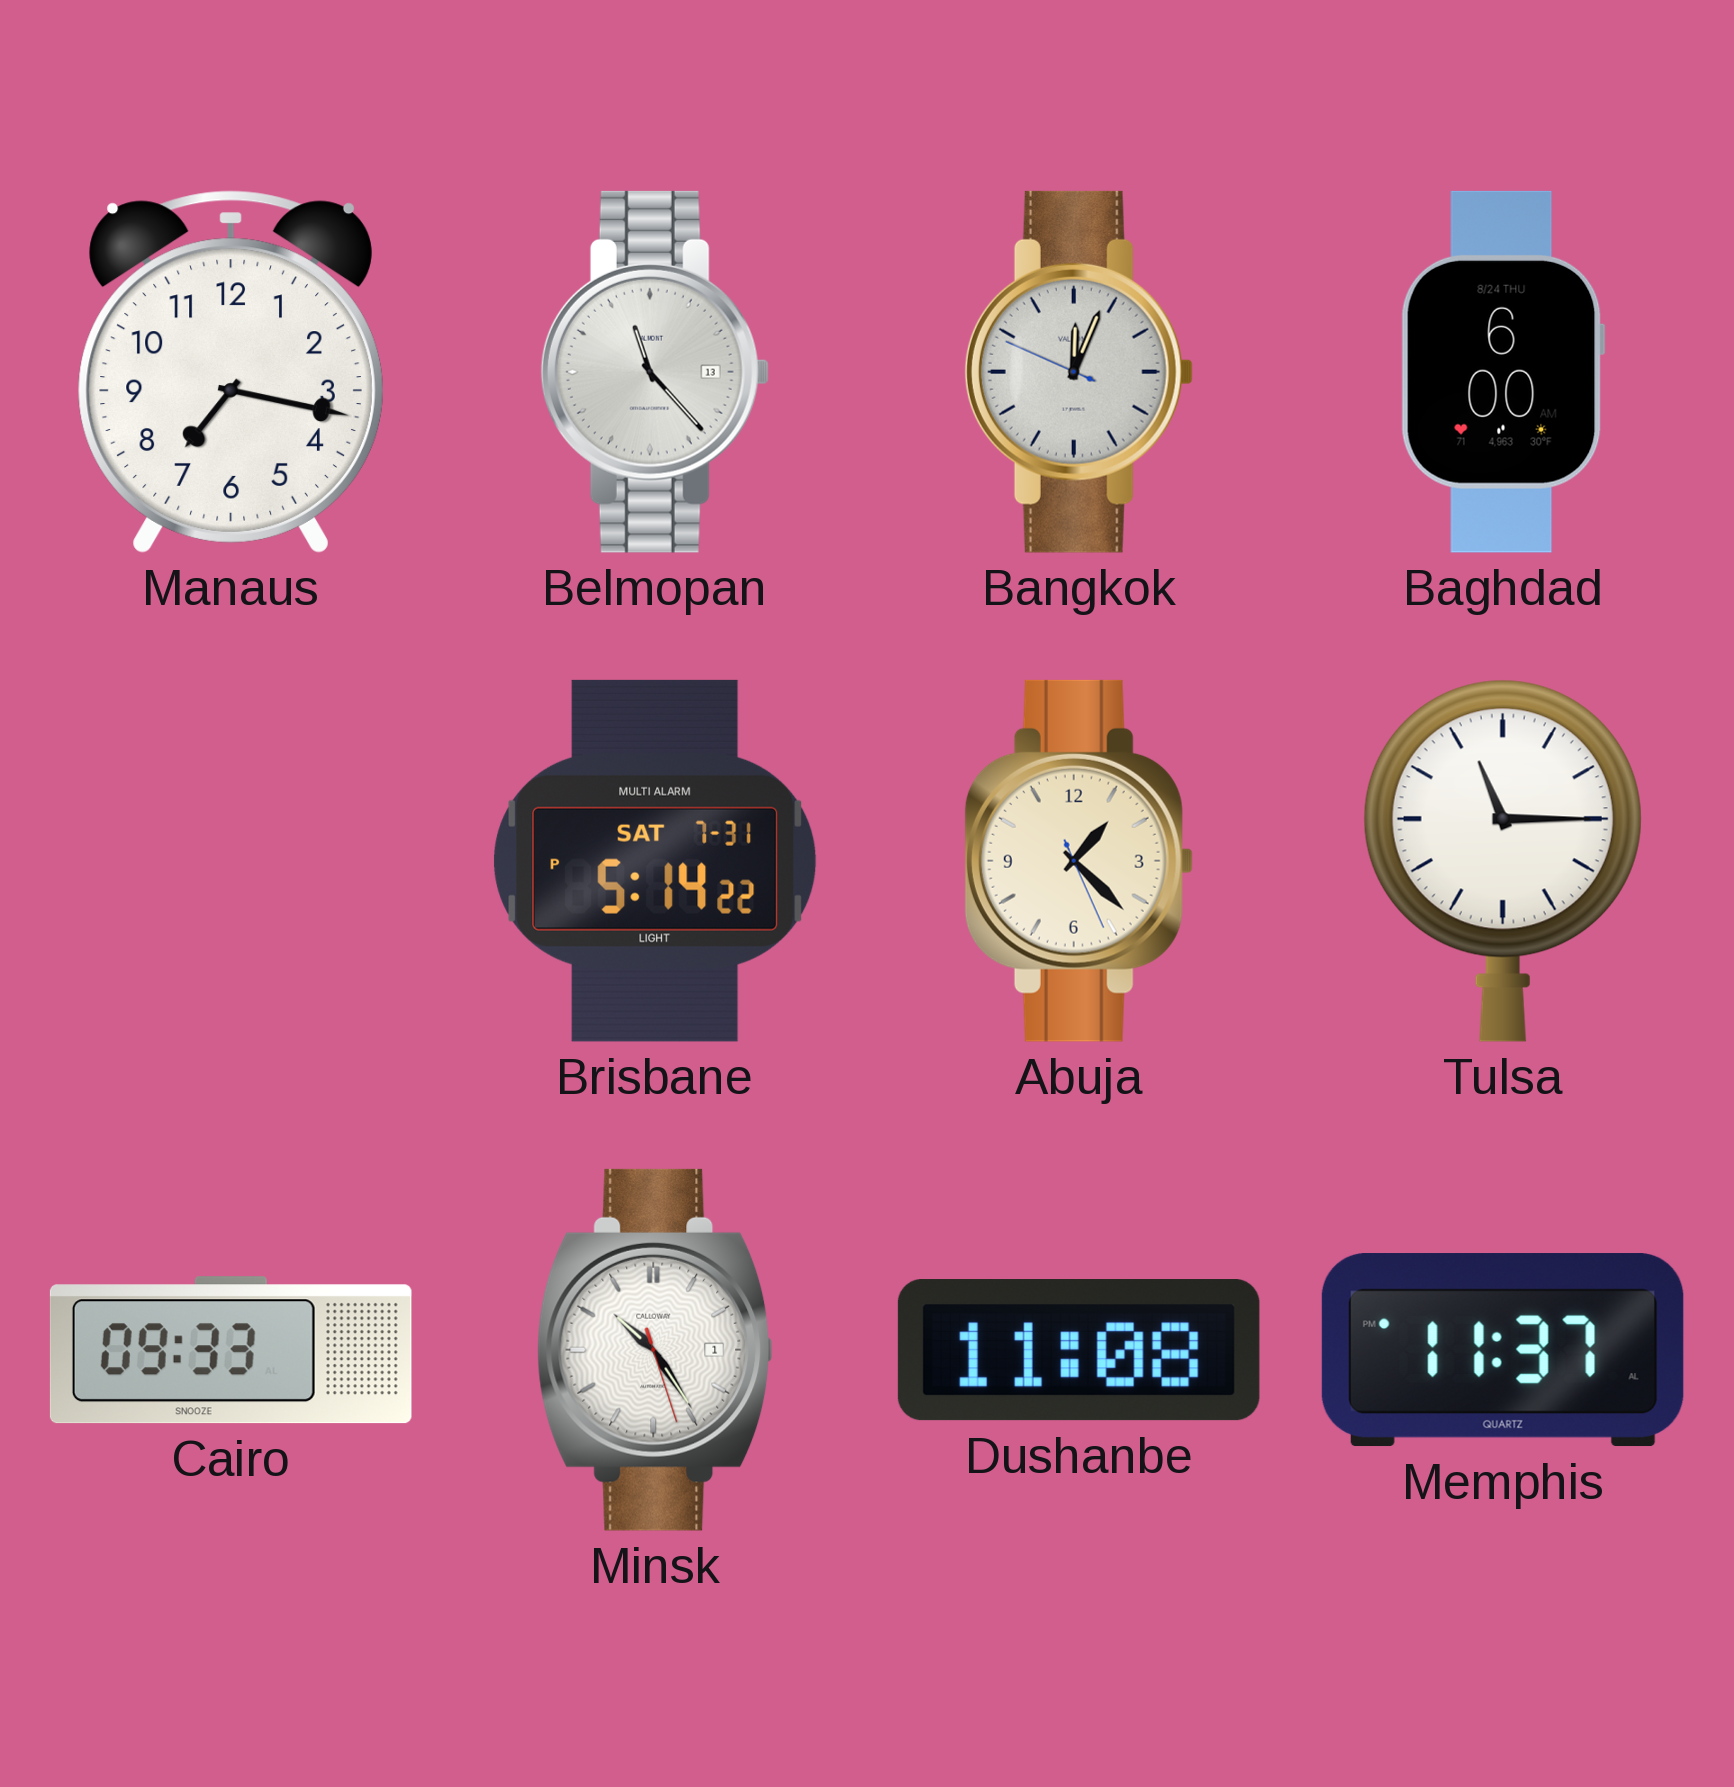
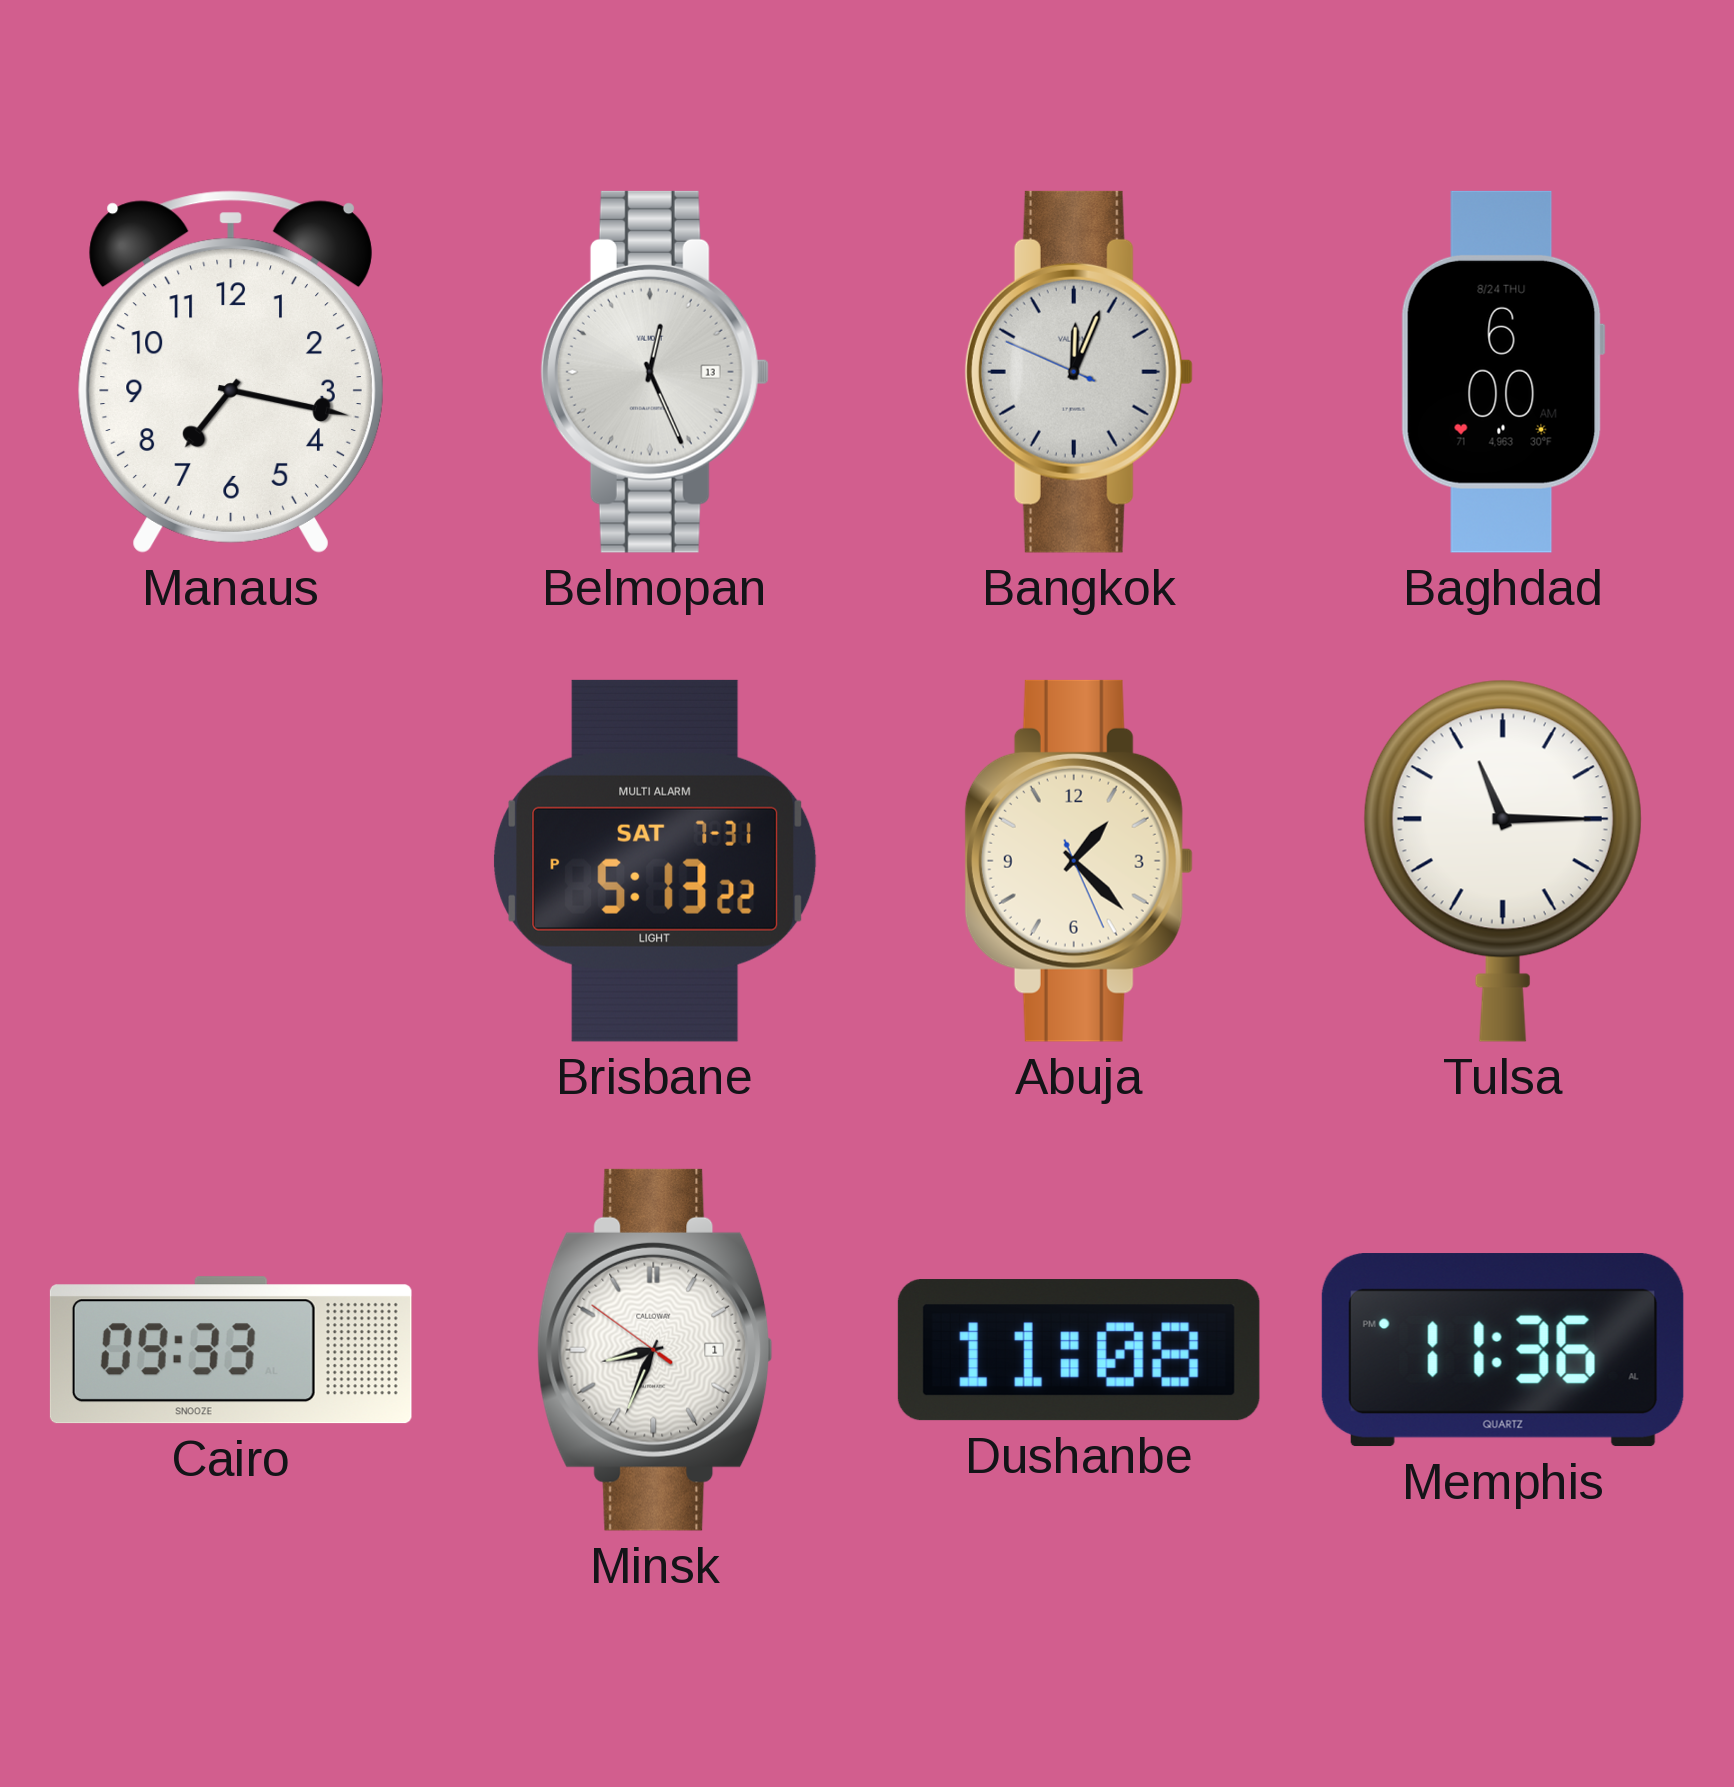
Belmopan: 11:23 -> 12:26
Brisbane: 5:14 -> 5:13
Minsk: 10:24 -> 8:33
Memphis: 11:37 -> 11:36
